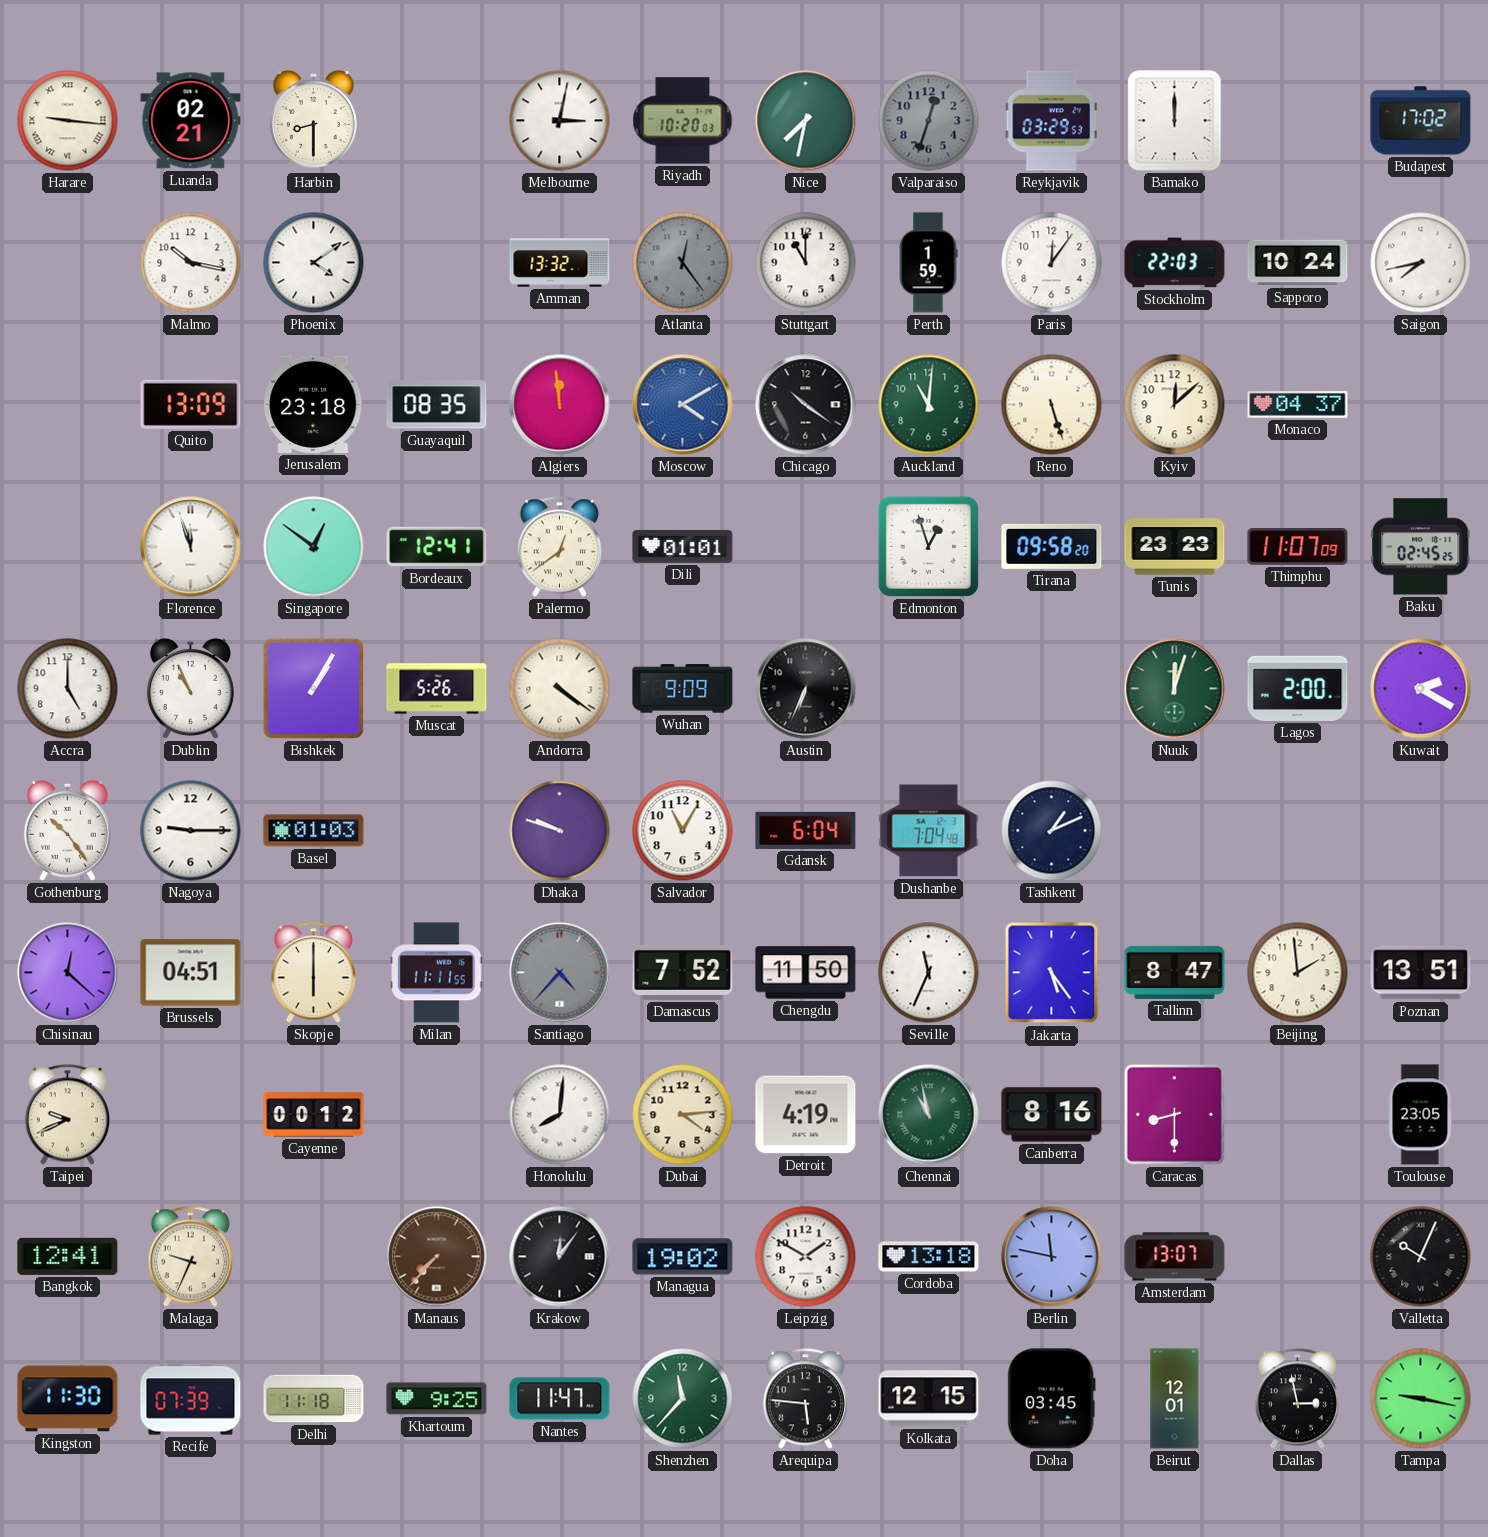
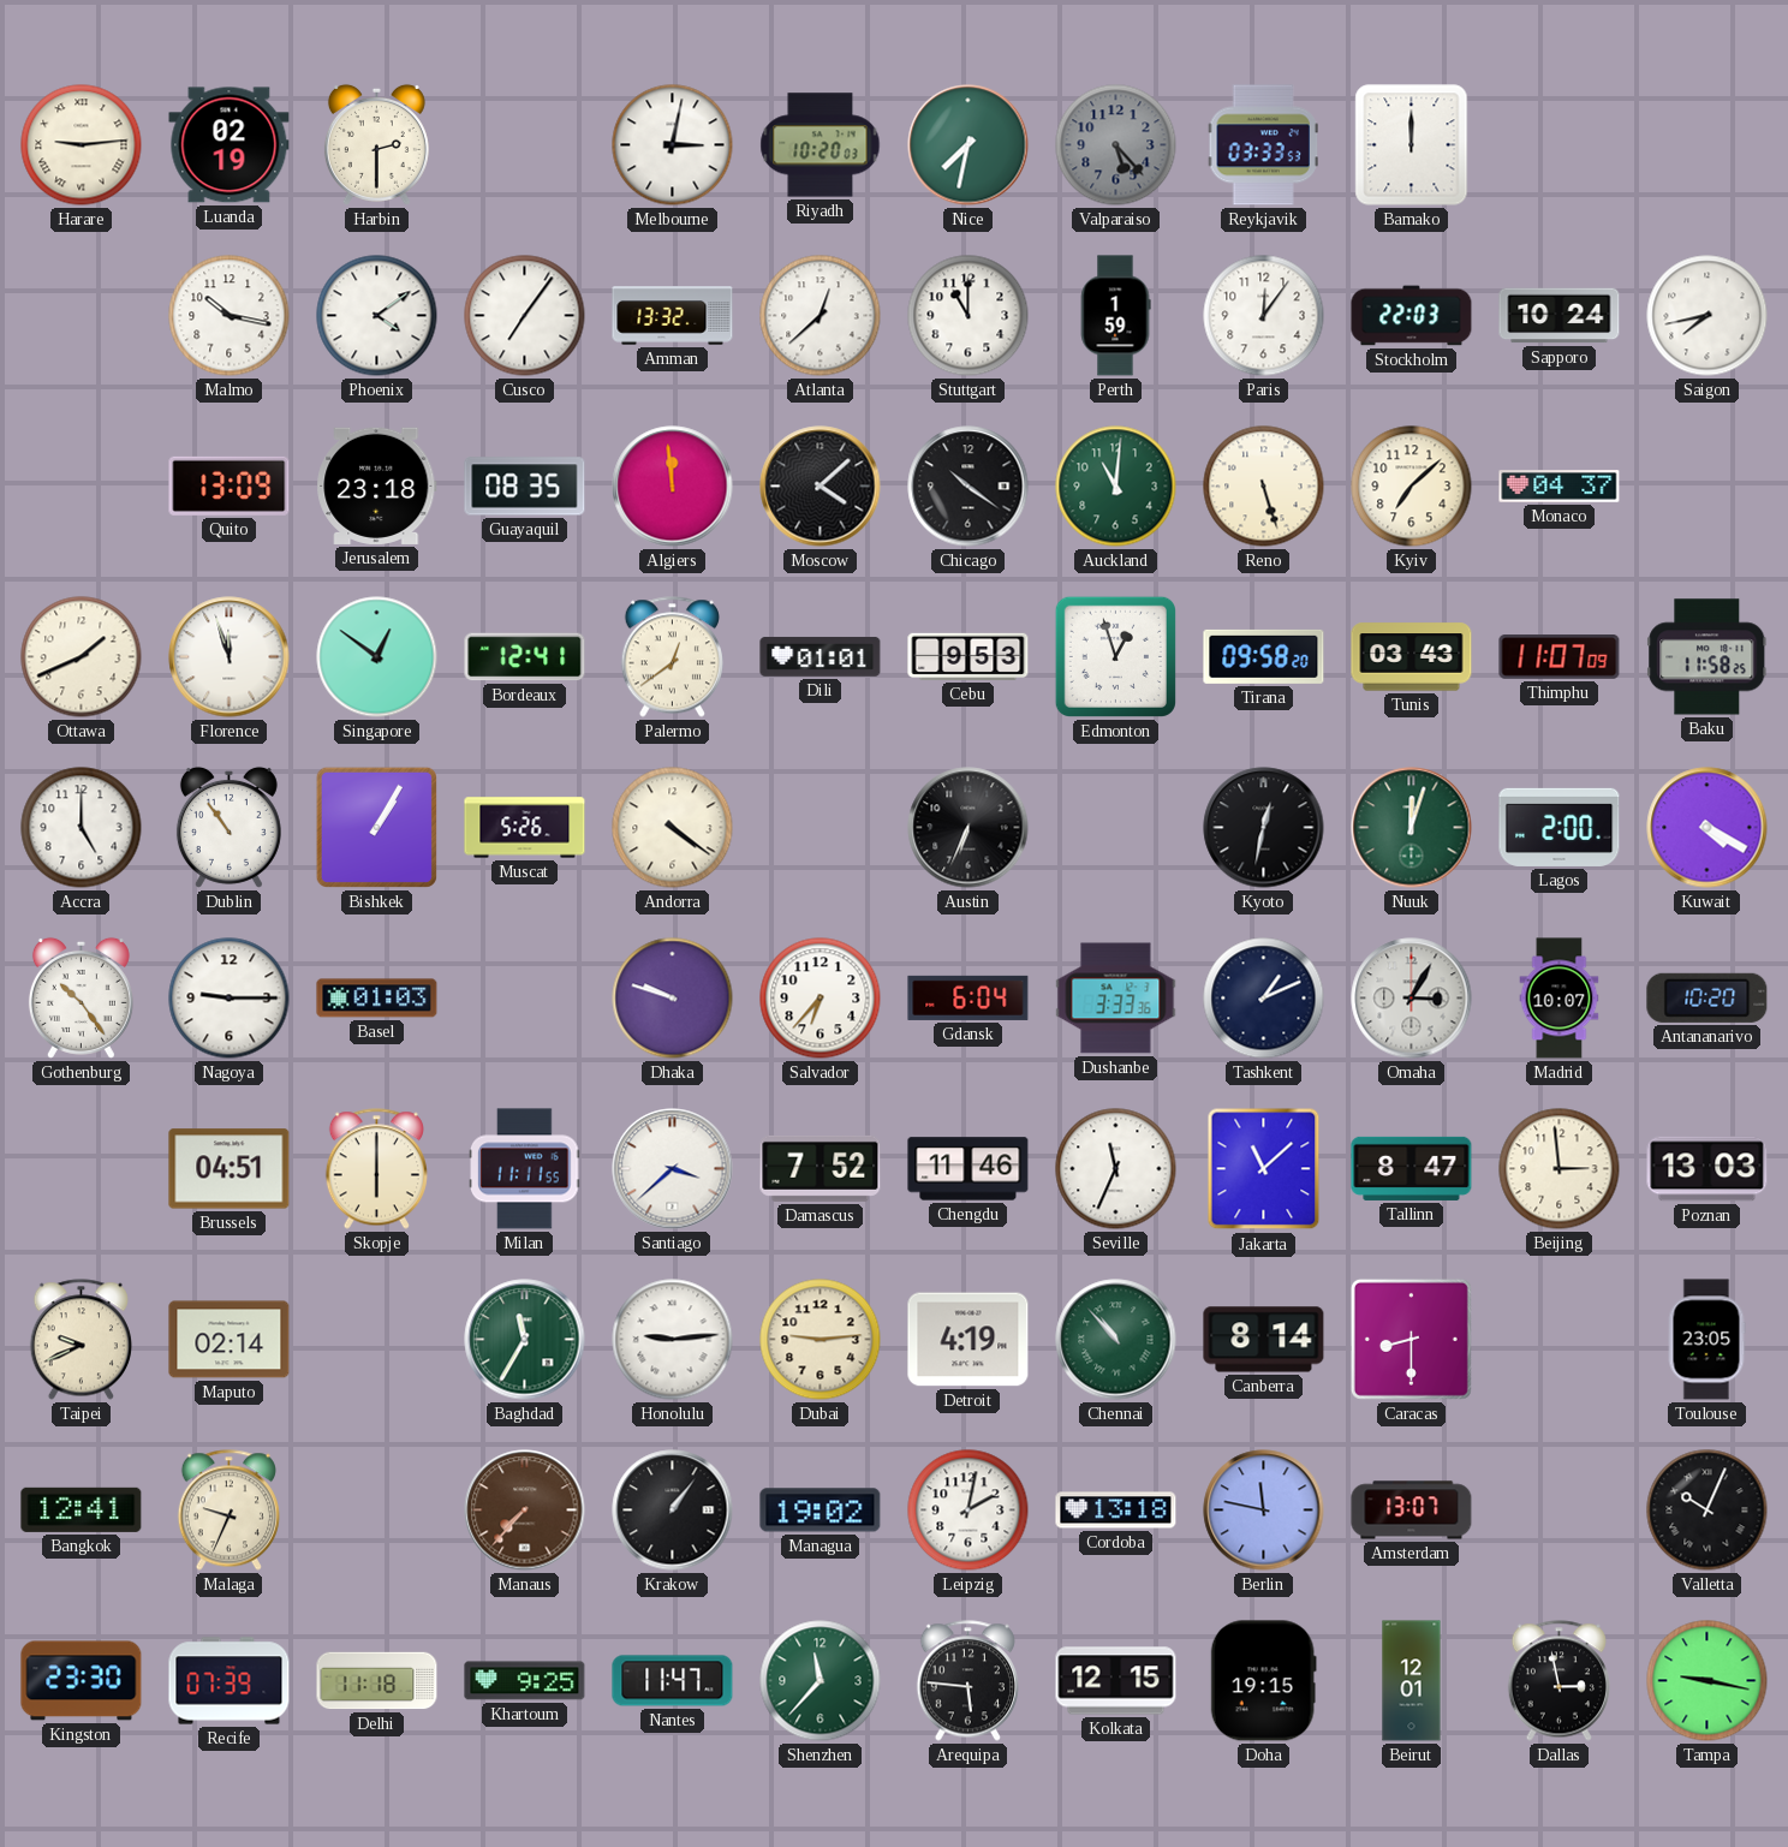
Harare: 9:16 -> 9:14
Luanda: 02:21 -> 02:19
Harbin: 8:30 -> 2:30
Valparaiso: 12:33 -> 5:23
Reykjavik: 03:29 -> 03:33
Budapest: 17:02 -> none
Cusco: none -> 7:06
Atlanta: 12:24 -> 12:38
Atlanta dial: grey -> white
Moscow: 4:10 -> 4:08
Moscow dial: blue -> black
Kyiv: 12:08 -> 7:08
Ottawa: none -> 1:41
Cebu: none -> 9:53
Tunis: 23:23 -> 03:43
Baku: 02:45 -> 11:58
Dublin: 10:56 -> 10:54
Wuhan: 9:09 -> none
Kyoto: none -> 12:32
Kuwait: 2:20 -> 4:20
Salvador: 11:05 -> 6:37
Dushanbe: 7:04 -> 3:33
Omaha: none -> 3:05
Madrid: none -> 10:07
Antananarivo: none -> 10:20
Chisinau: 12:22 -> none
Santiago: 4:37 -> 3:38
Santiago dial: grey -> white
Chengdu: 11:50 -> 11:46
Jakarta: 5:24 -> 11:08
Beijing: 1:59 -> 2:59
Poznan: 13:51 -> 13:03
Maputo: none -> 02:14
Cayenne: 00:12 -> none
Baghdad: none -> 11:35
Honolulu: 8:01 -> 9:14
Dubai: 4:14 -> 9:14
Chennai: 10:58 -> 10:53
Canberra: 8:16 -> 8:14
Krakow: 12:06 -> 1:06
Leipzig: 1:50 -> 2:02
Kingston: 11:30 -> 23:30
Doha: 03:45 -> 19:15
